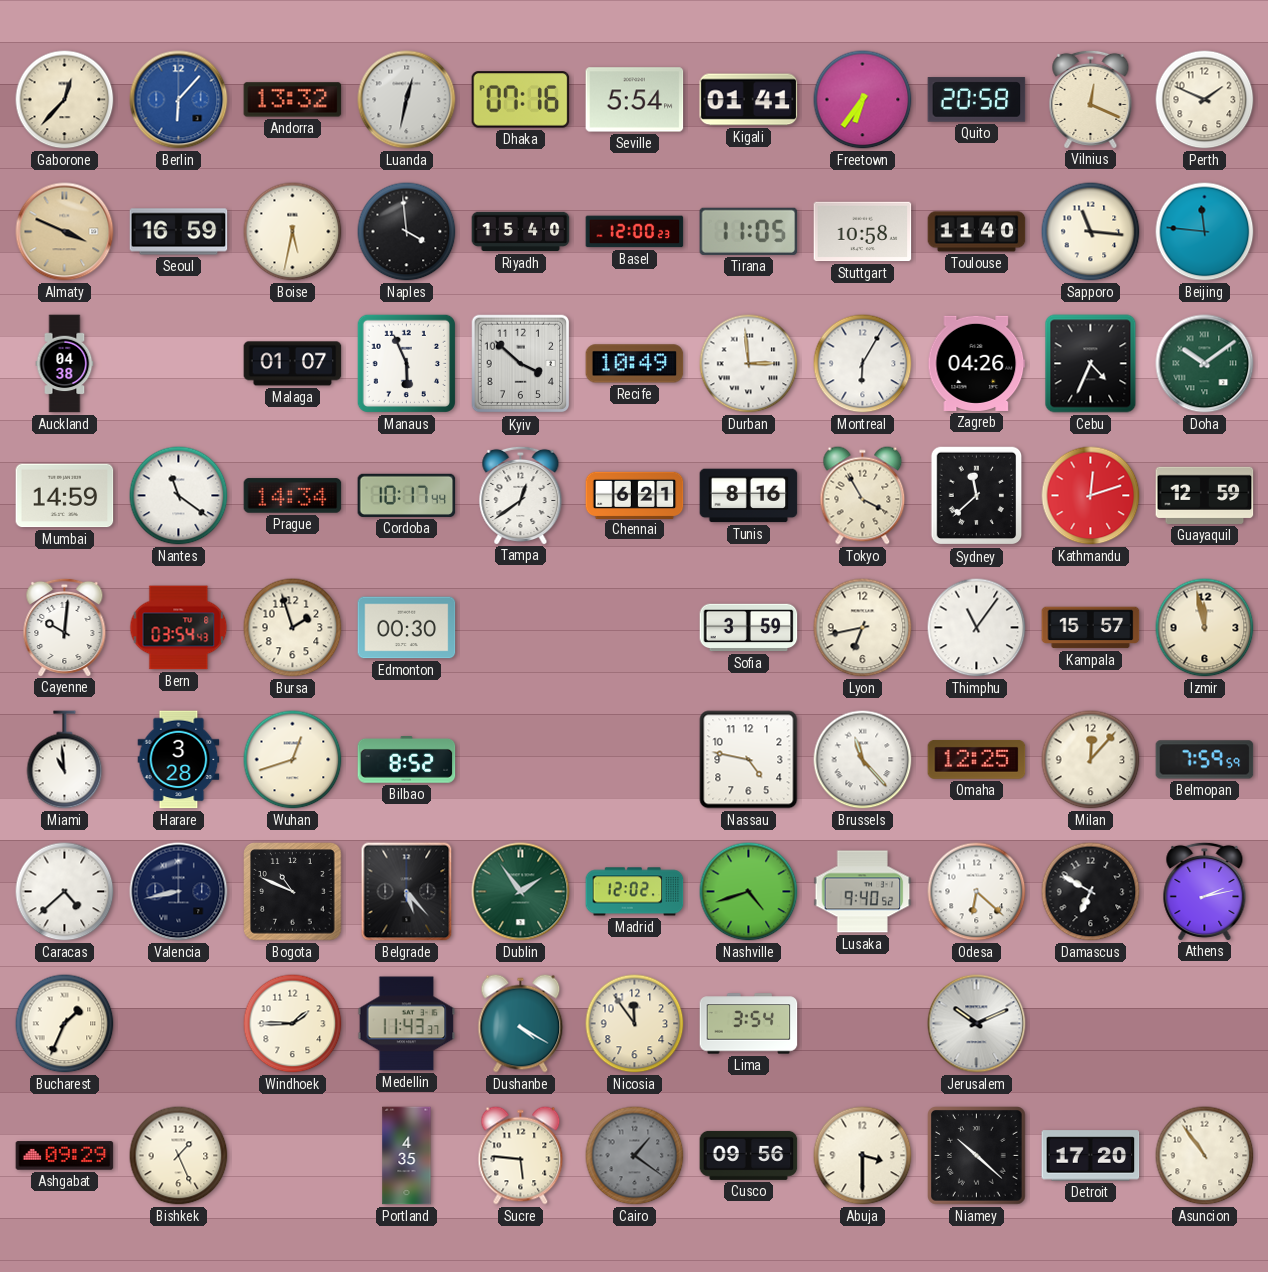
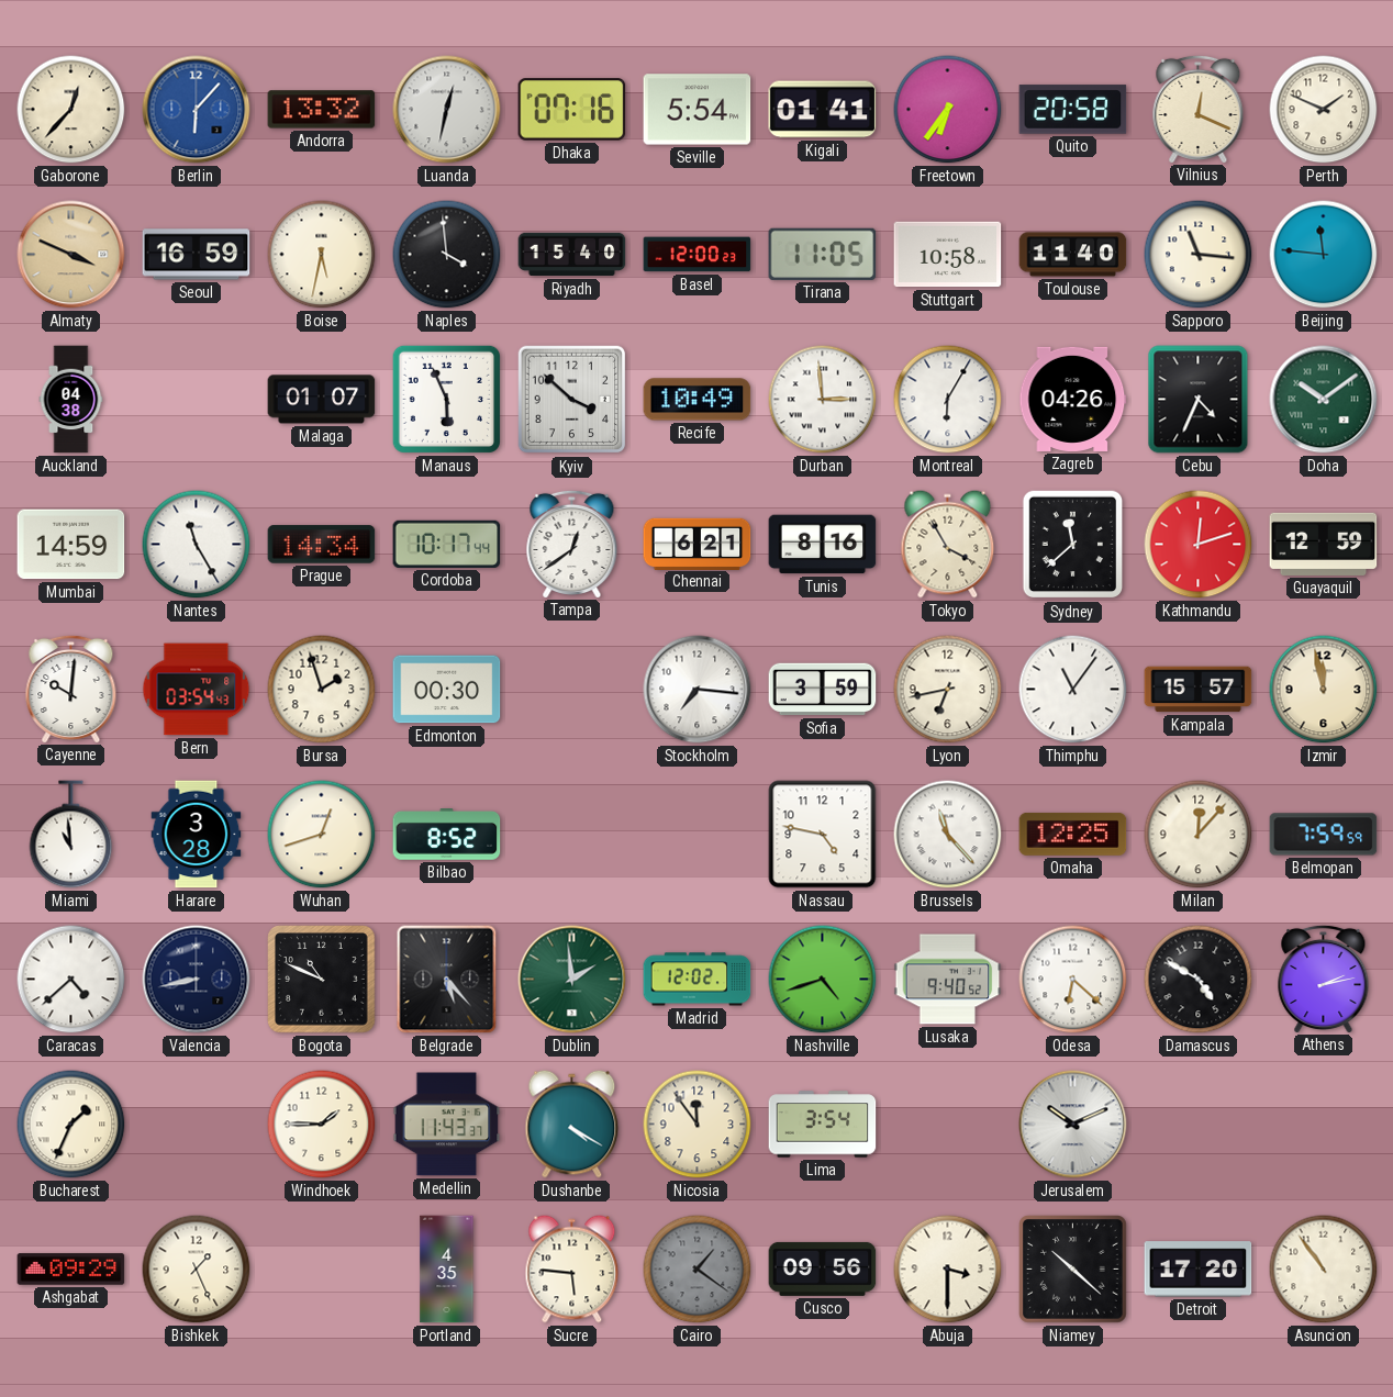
Nantes: 11:21 -> 11:25
Stockholm: none -> 7:16
Dublin: 1:54 -> 1:59
Damascus: 6:50 -> 4:50
